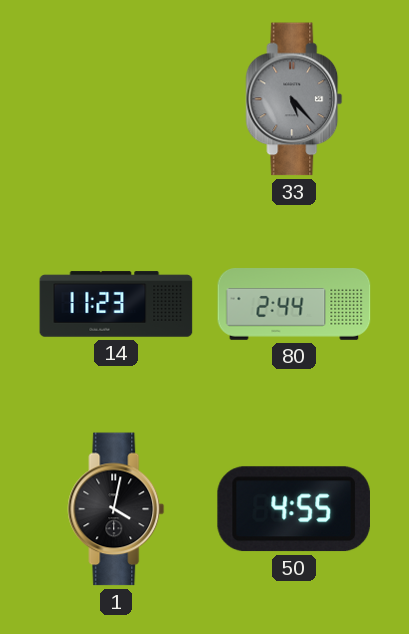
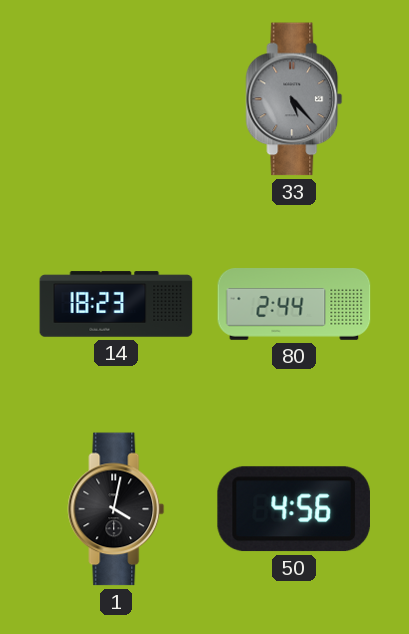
14: 11:23 -> 18:23
50: 4:55 -> 4:56
